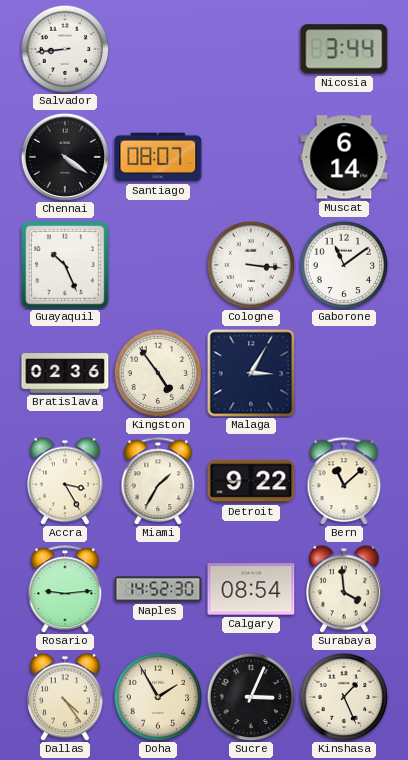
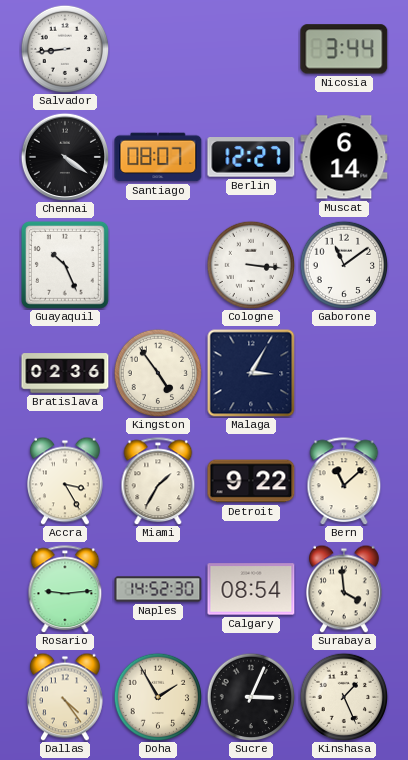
Berlin: none -> 12:27
